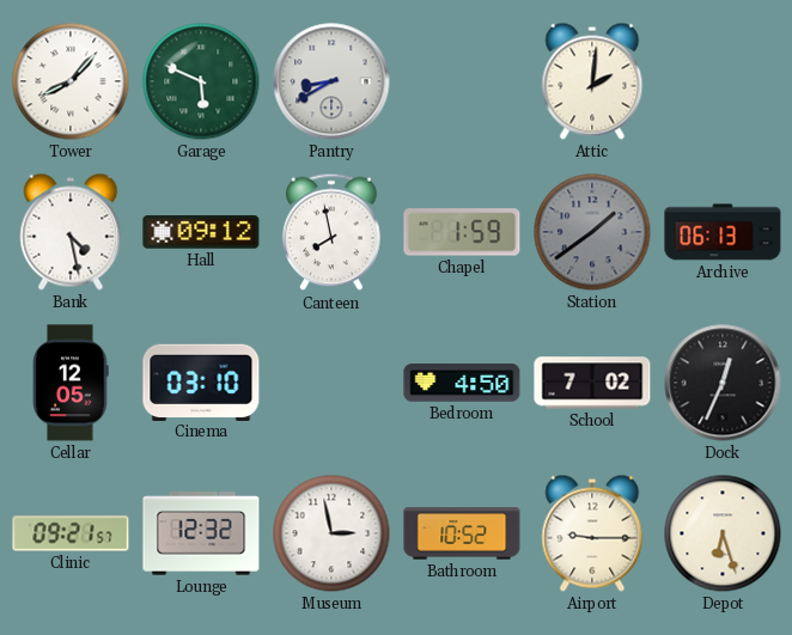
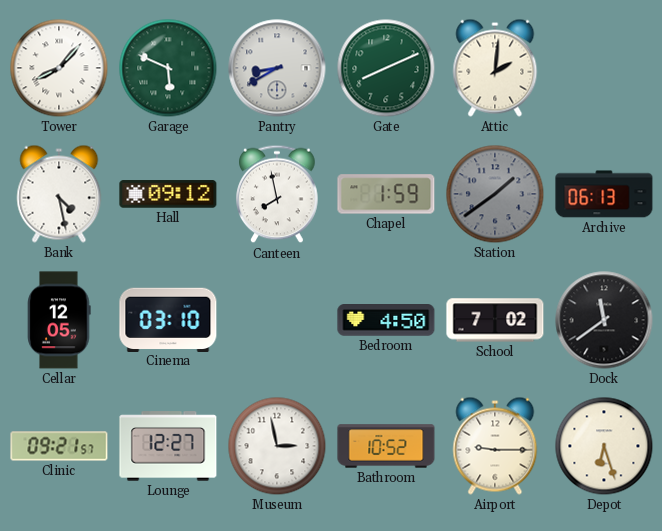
Gate: none -> 8:11
Dock: 12:34 -> 11:39
Lounge: 12:32 -> 12:27
